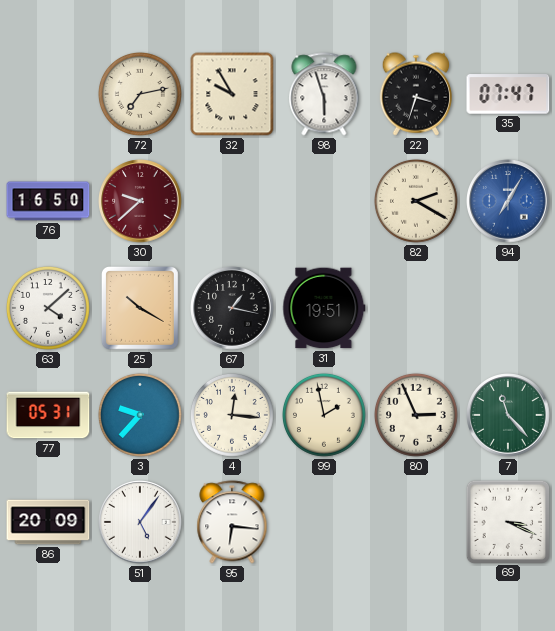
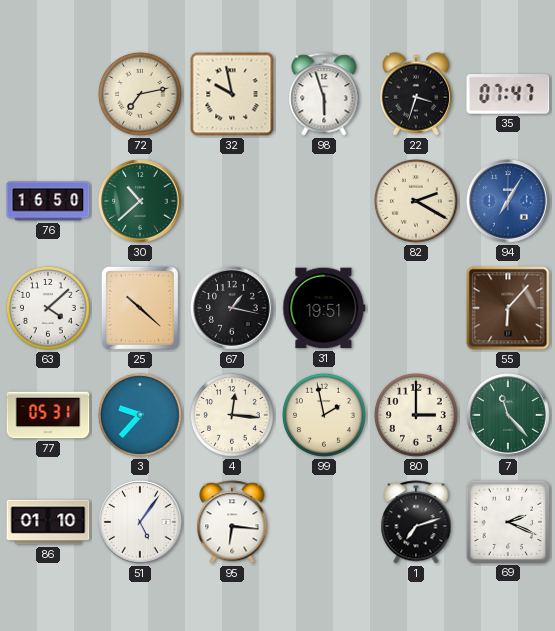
32: 9:55 -> 9:58
30: 9:38 -> 10:38
30 dial: burgundy -> green
25: 10:20 -> 10:22
55: none -> 6:07
80: 2:56 -> 3:00
86: 20:09 -> 01:10
1: none -> 7:12
69: 3:19 -> 2:19
